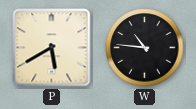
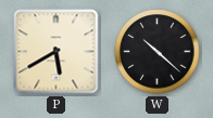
W: 10:46 -> 10:22
